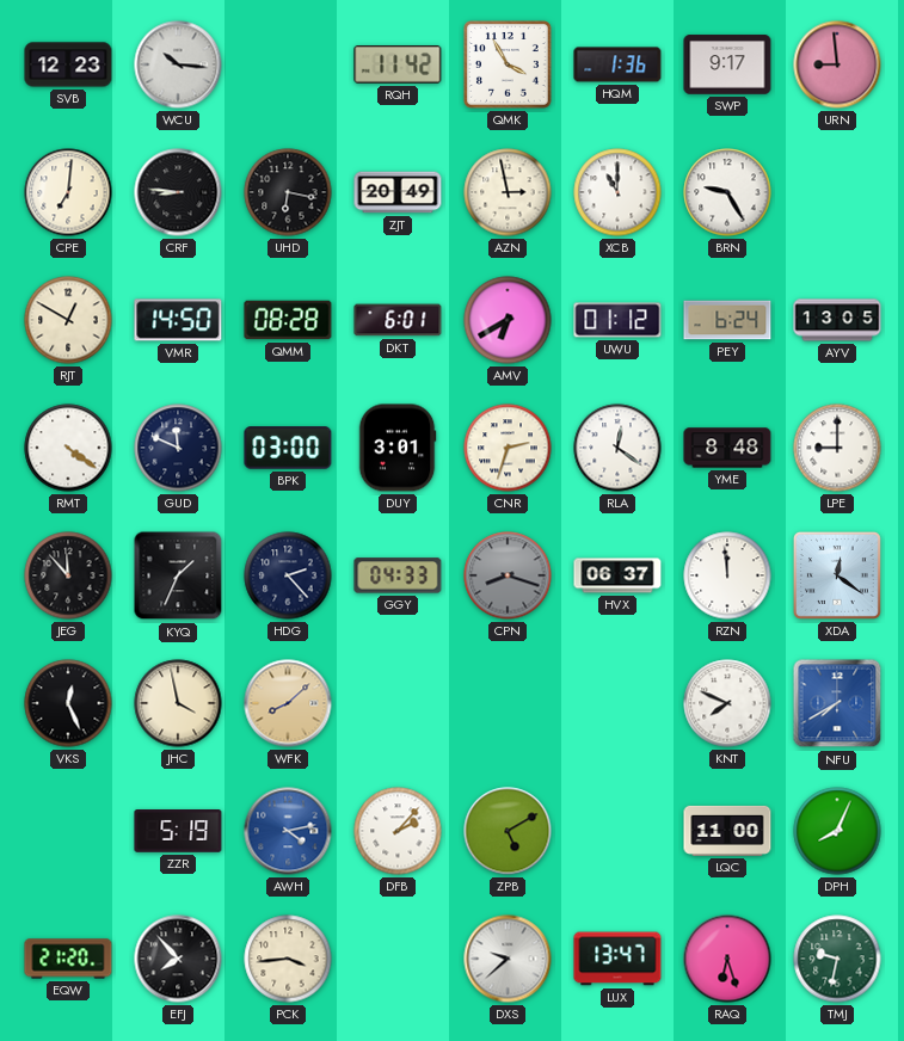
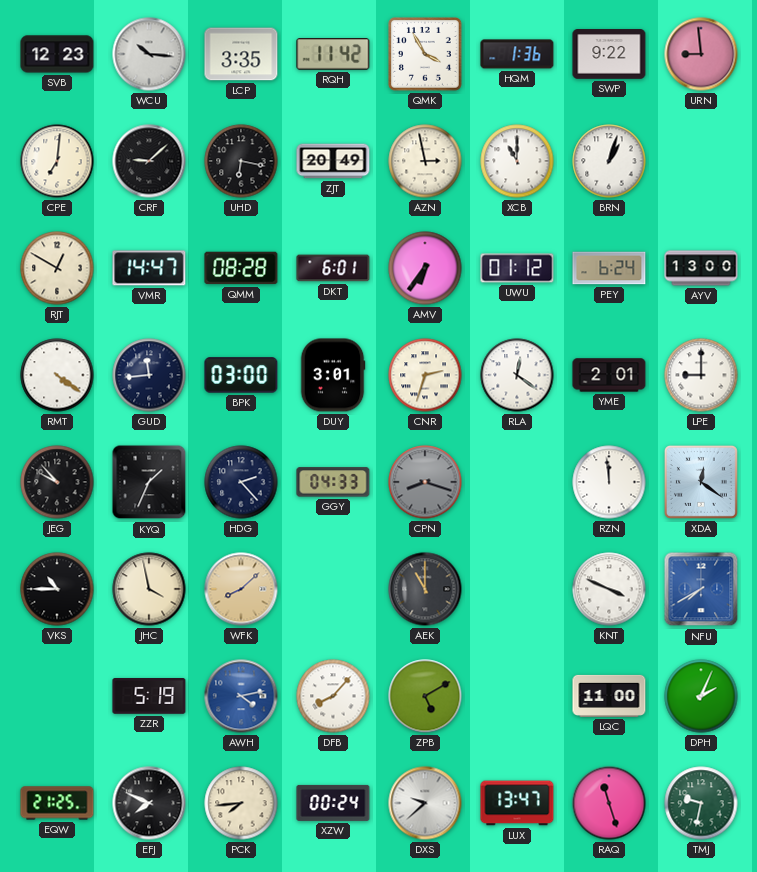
LCP: none -> 3:35
SWP: 9:17 -> 9:22
CRF: 8:46 -> 9:08
BRN: 9:25 -> 1:03
VMR: 14:50 -> 14:47
AMV: 6:40 -> 6:36
AYV: 13:05 -> 13:00
GUD: 11:49 -> 11:44
YME: 8:48 -> 2:01
JEG: 11:53 -> 9:53
HVX: 06:37 -> none
VKS: 12:26 -> 10:45
AEK: none -> 11:00
KNT: 7:49 -> 3:49
DFB: 2:07 -> 8:07
DPH: 8:04 -> 2:04
EQW: 21:20 -> 21:25
EFJ: 7:53 -> 7:49
PCK: 3:44 -> 7:44
XZW: none -> 00:24
RAQ: 6:27 -> 11:27
